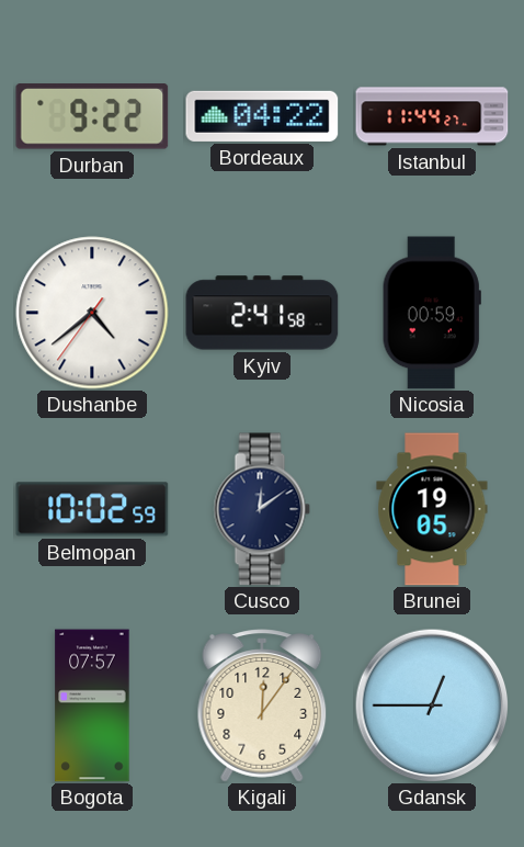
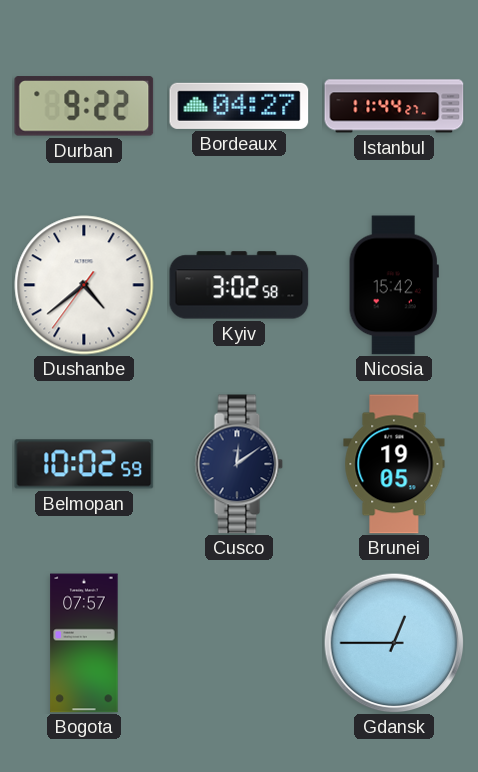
Bordeaux: 04:22 -> 04:27
Kyiv: 2:41 -> 3:02
Nicosia: 00:59 -> 15:42
Kigali: 12:06 -> none
